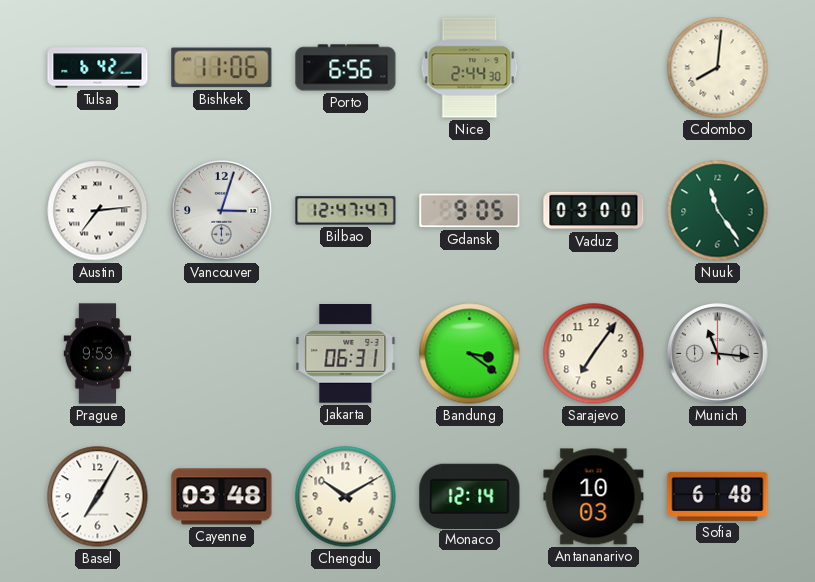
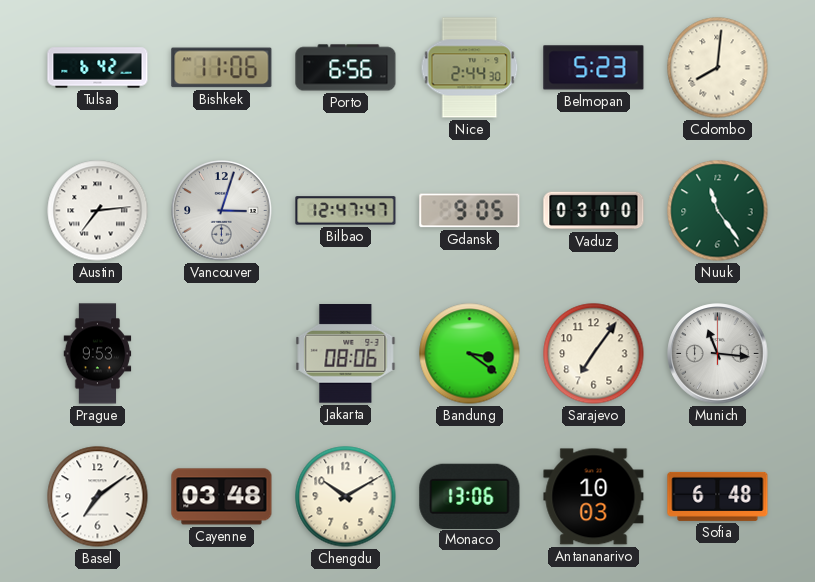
Belmopan: none -> 5:23
Jakarta: 06:31 -> 08:06
Basel: 7:05 -> 7:09
Monaco: 12:14 -> 13:06
